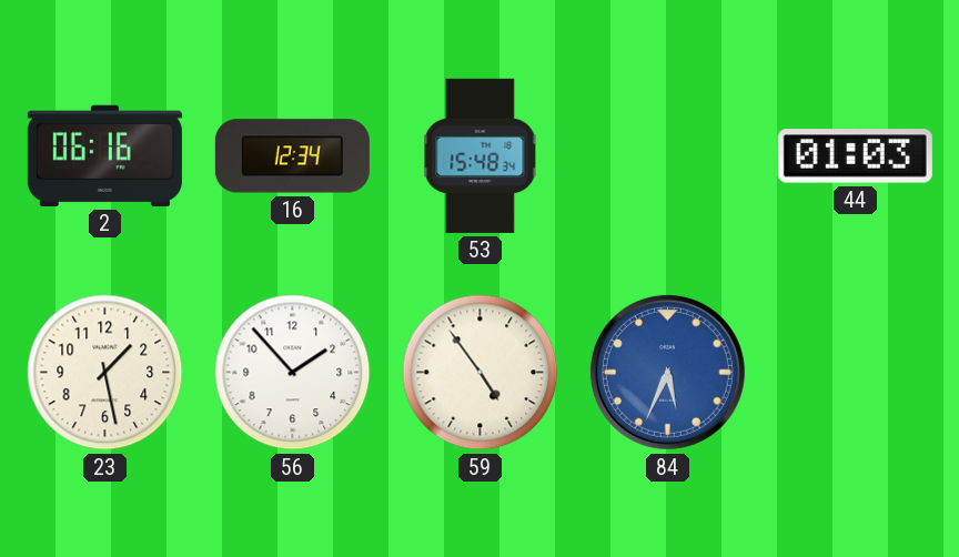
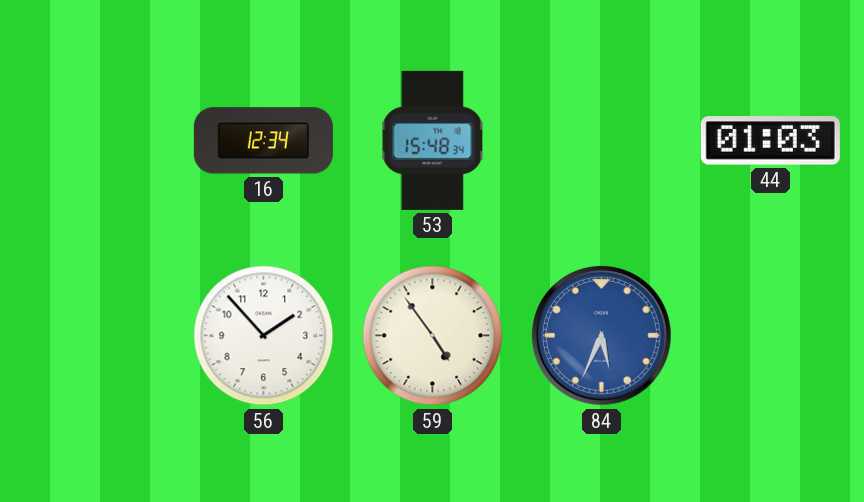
2: 06:16 -> none
23: 1:28 -> none
